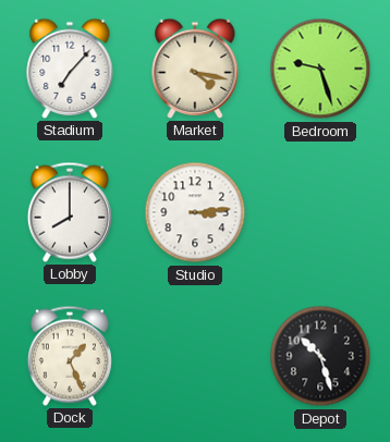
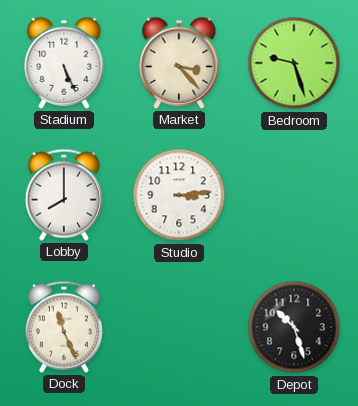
Stadium: 7:07 -> 5:26
Market: 4:17 -> 3:23
Dock: 1:26 -> 11:26
